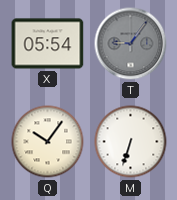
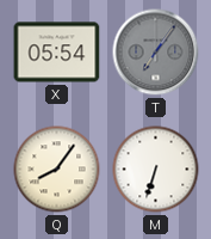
T: 9:06 -> 7:06
Q: 10:06 -> 8:06
